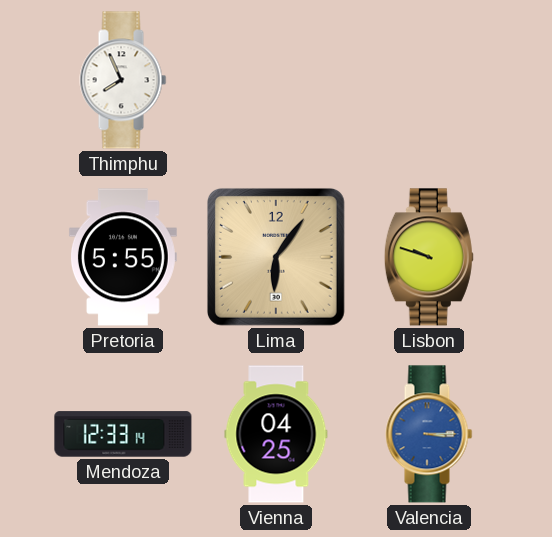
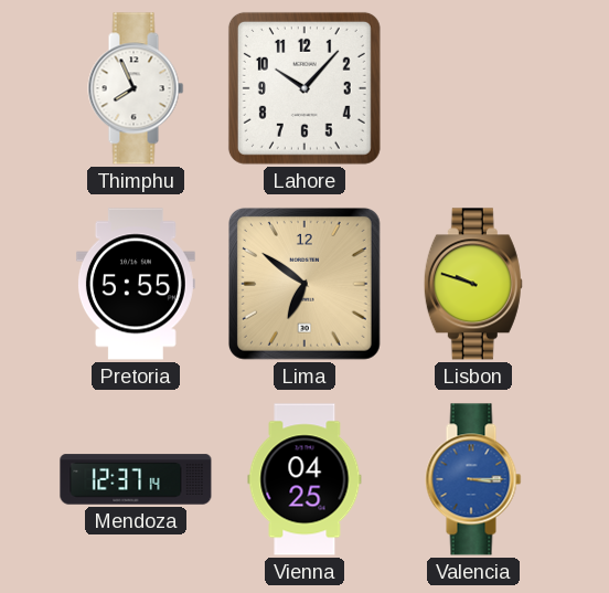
Lahore: none -> 10:07
Lima: 6:06 -> 6:51
Mendoza: 12:33 -> 12:37
